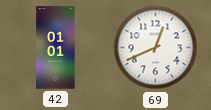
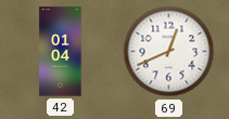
42: 01:01 -> 01:04
